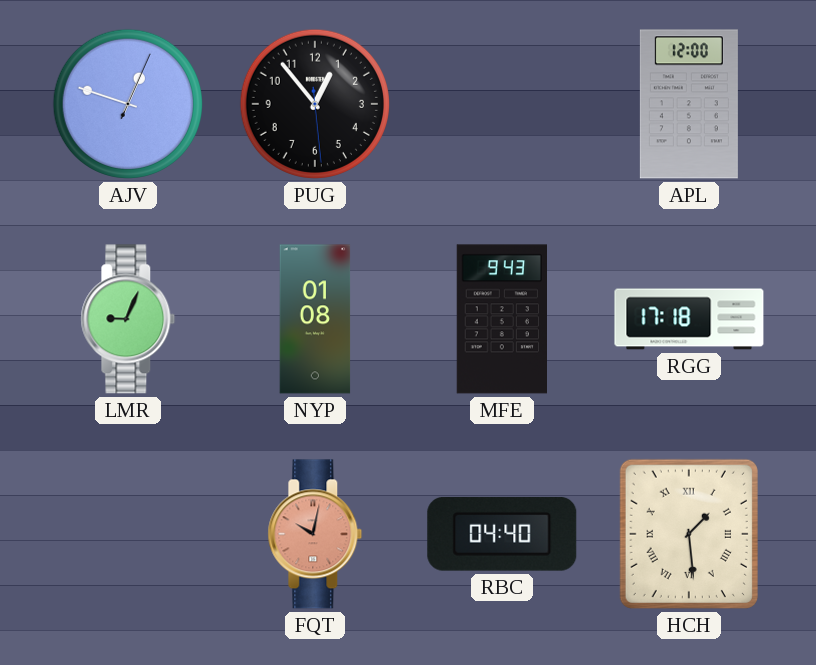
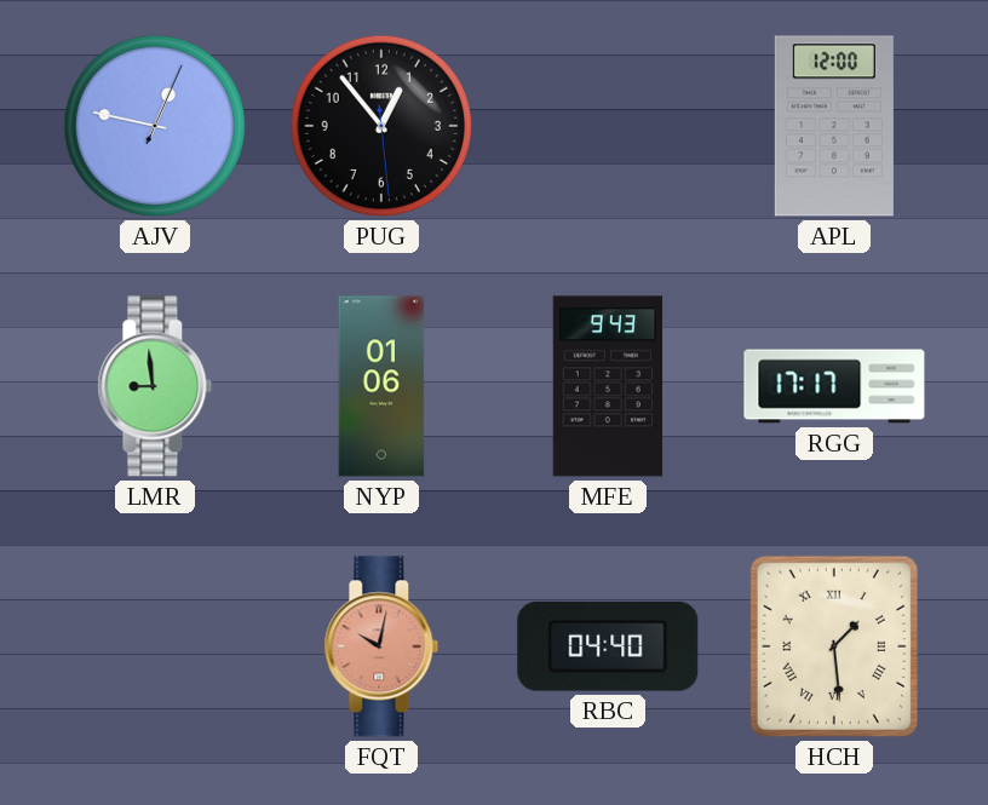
AJV: 12:48 -> 12:47
LMR: 9:04 -> 8:59
NYP: 01:08 -> 01:06
RGG: 17:18 -> 17:17
